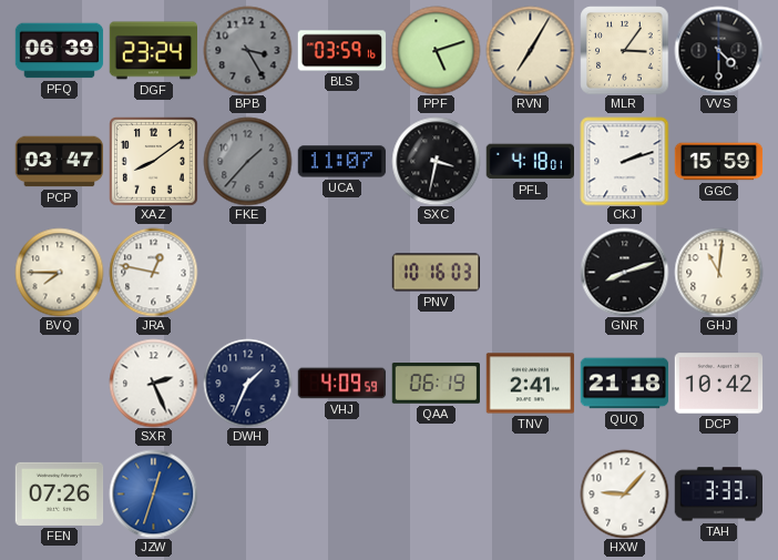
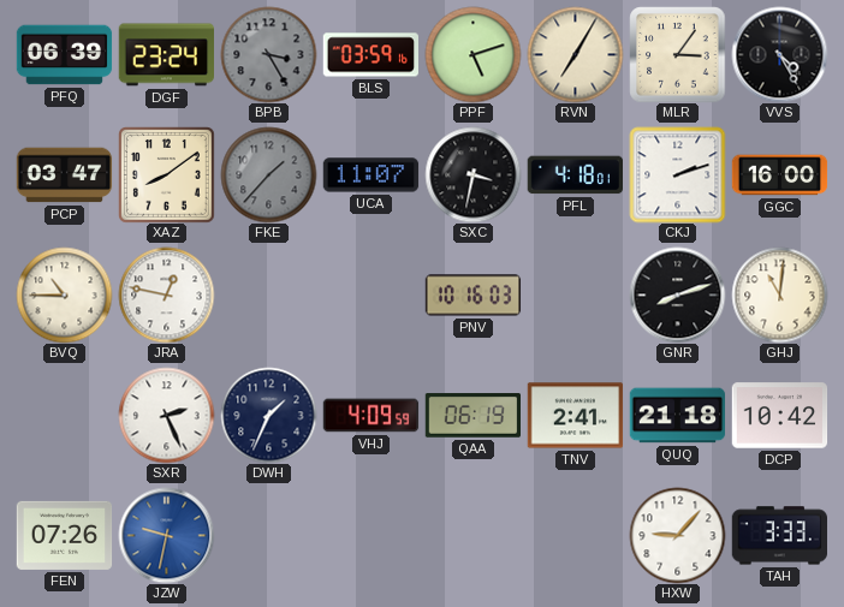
VVS: 4:30 -> 4:25
GGC: 15:59 -> 16:00
BVQ: 7:45 -> 10:45
JZW: 12:33 -> 9:32
